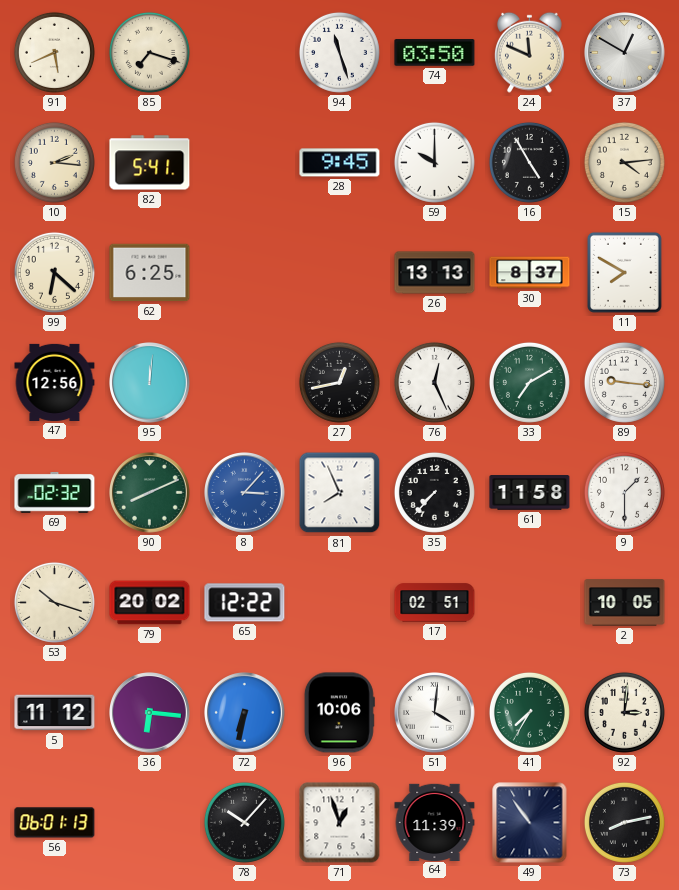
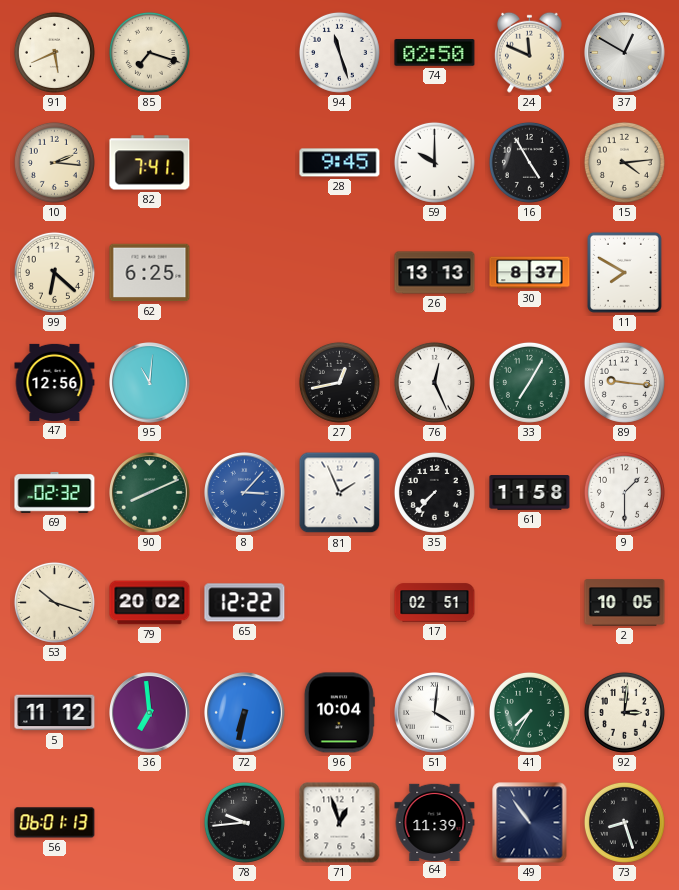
74: 03:50 -> 02:50
82: 5:41 -> 7:41
95: 12:01 -> 11:01
33: 7:10 -> 7:05
81: 7:56 -> 1:56
36: 6:16 -> 6:59
96: 10:06 -> 10:04
78: 10:07 -> 9:44
73: 8:13 -> 8:27
